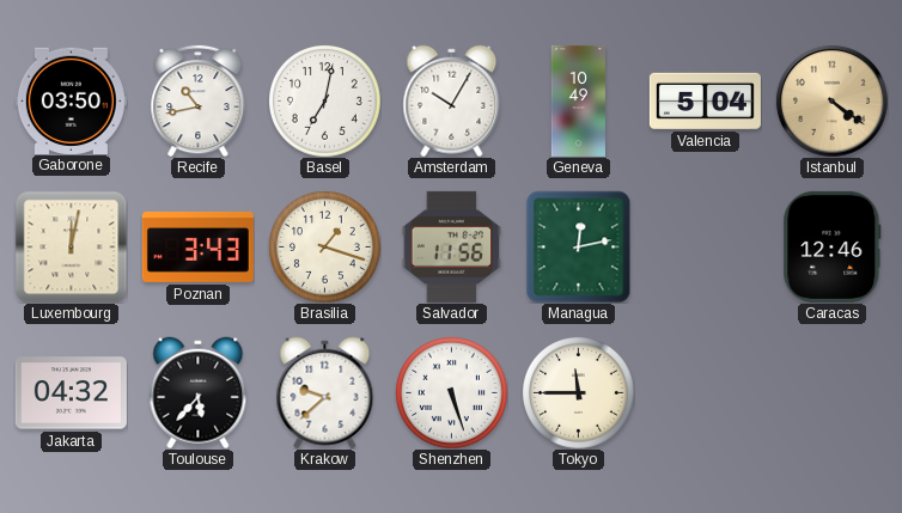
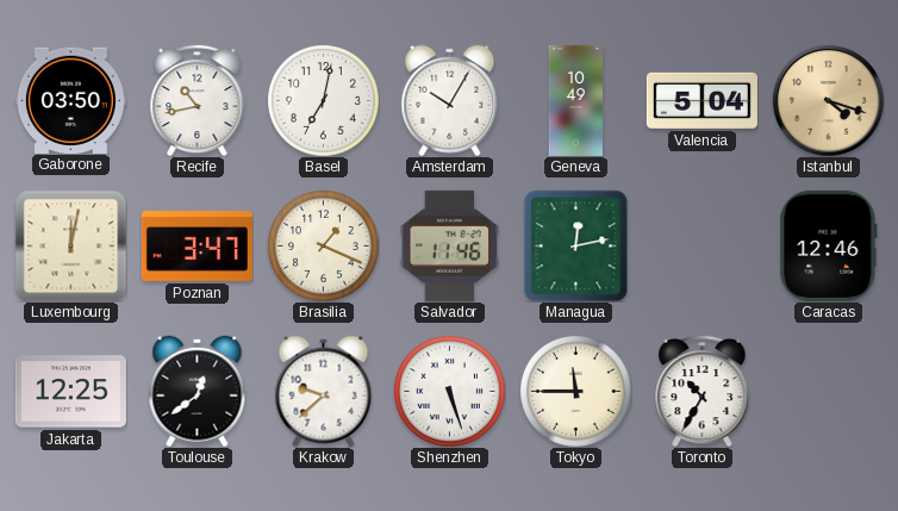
Istanbul: 4:21 -> 4:18
Poznan: 3:43 -> 3:47
Brasilia: 1:18 -> 1:19
Salvador: 11:56 -> 11:46
Jakarta: 04:32 -> 12:25
Toulouse: 5:37 -> 12:39
Toronto: none -> 10:35
